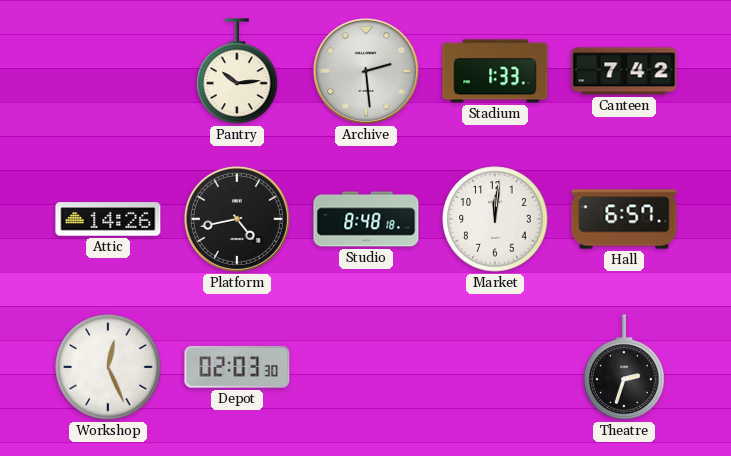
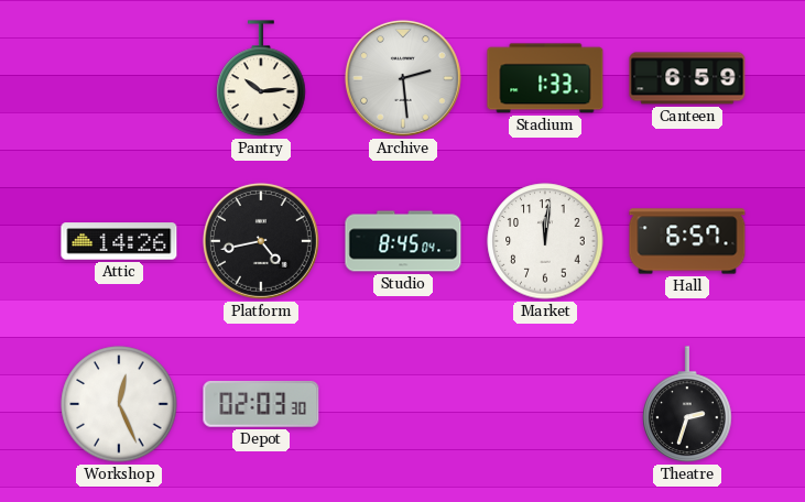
Canteen: 7:42 -> 6:59
Studio: 8:48 -> 8:45
